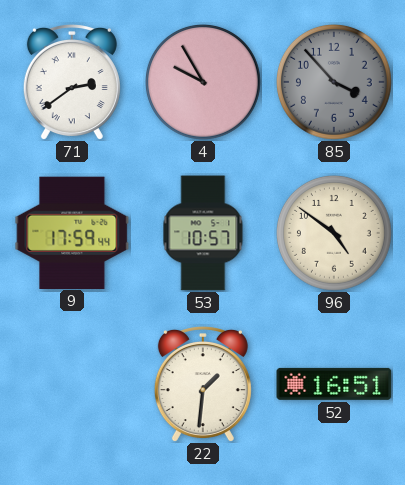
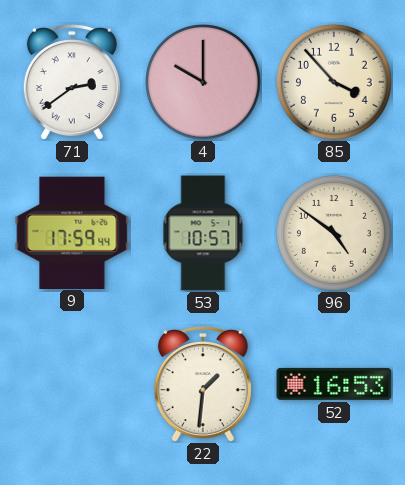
4: 9:55 -> 10:00
85 dial: grey -> cream
52: 16:51 -> 16:53
